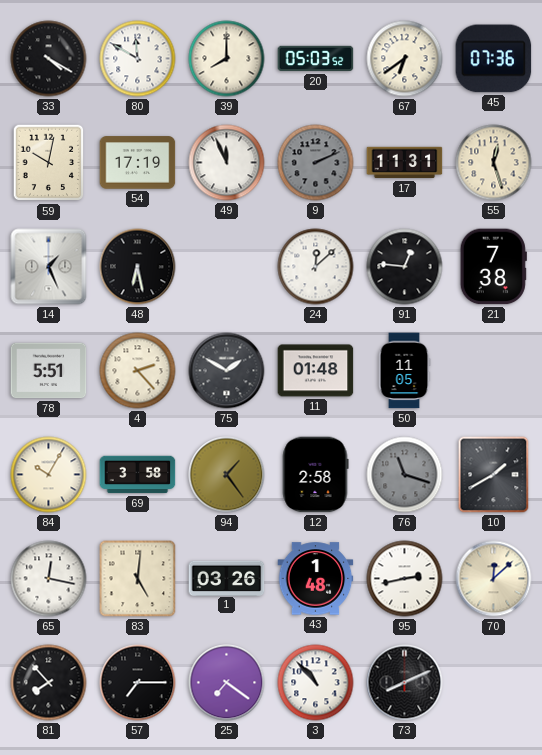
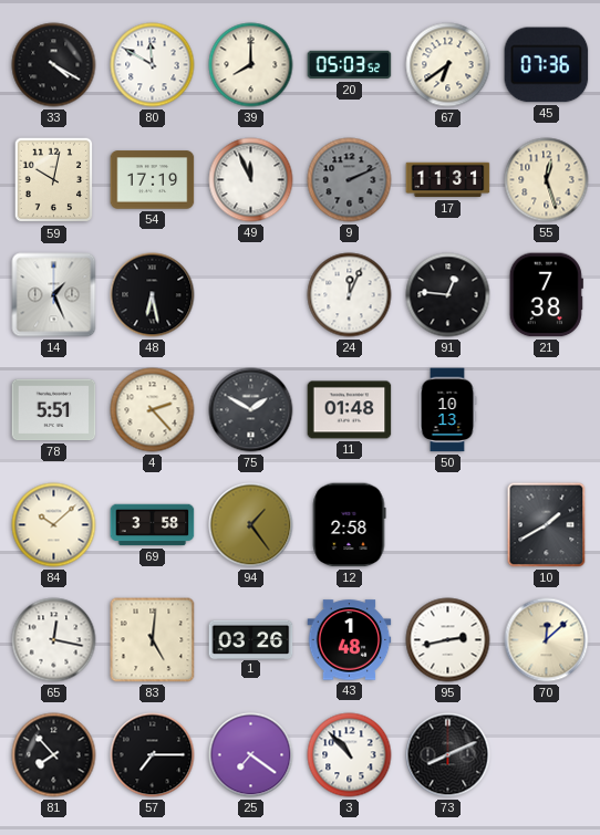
24: 12:08 -> 12:04
50: 11:05 -> 10:13
84: 10:05 -> 10:08
76: 11:18 -> none
